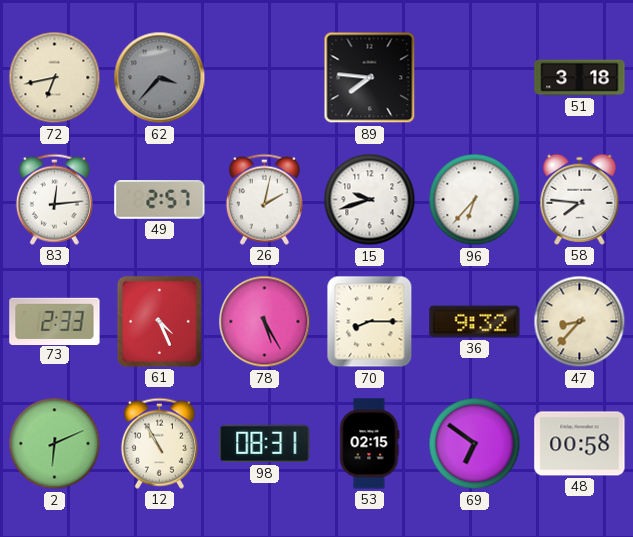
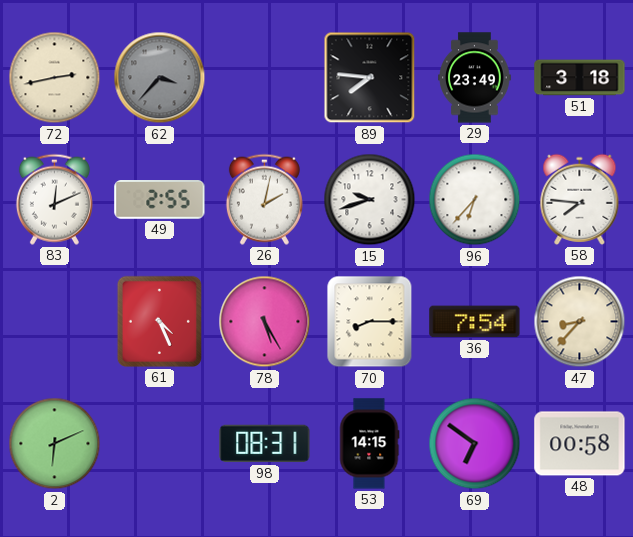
72: 6:43 -> 2:43
29: none -> 23:49
83: 12:14 -> 12:11
49: 2:57 -> 2:55
73: 2:33 -> none
36: 9:32 -> 7:54
12: 10:55 -> none
53: 02:15 -> 14:15
